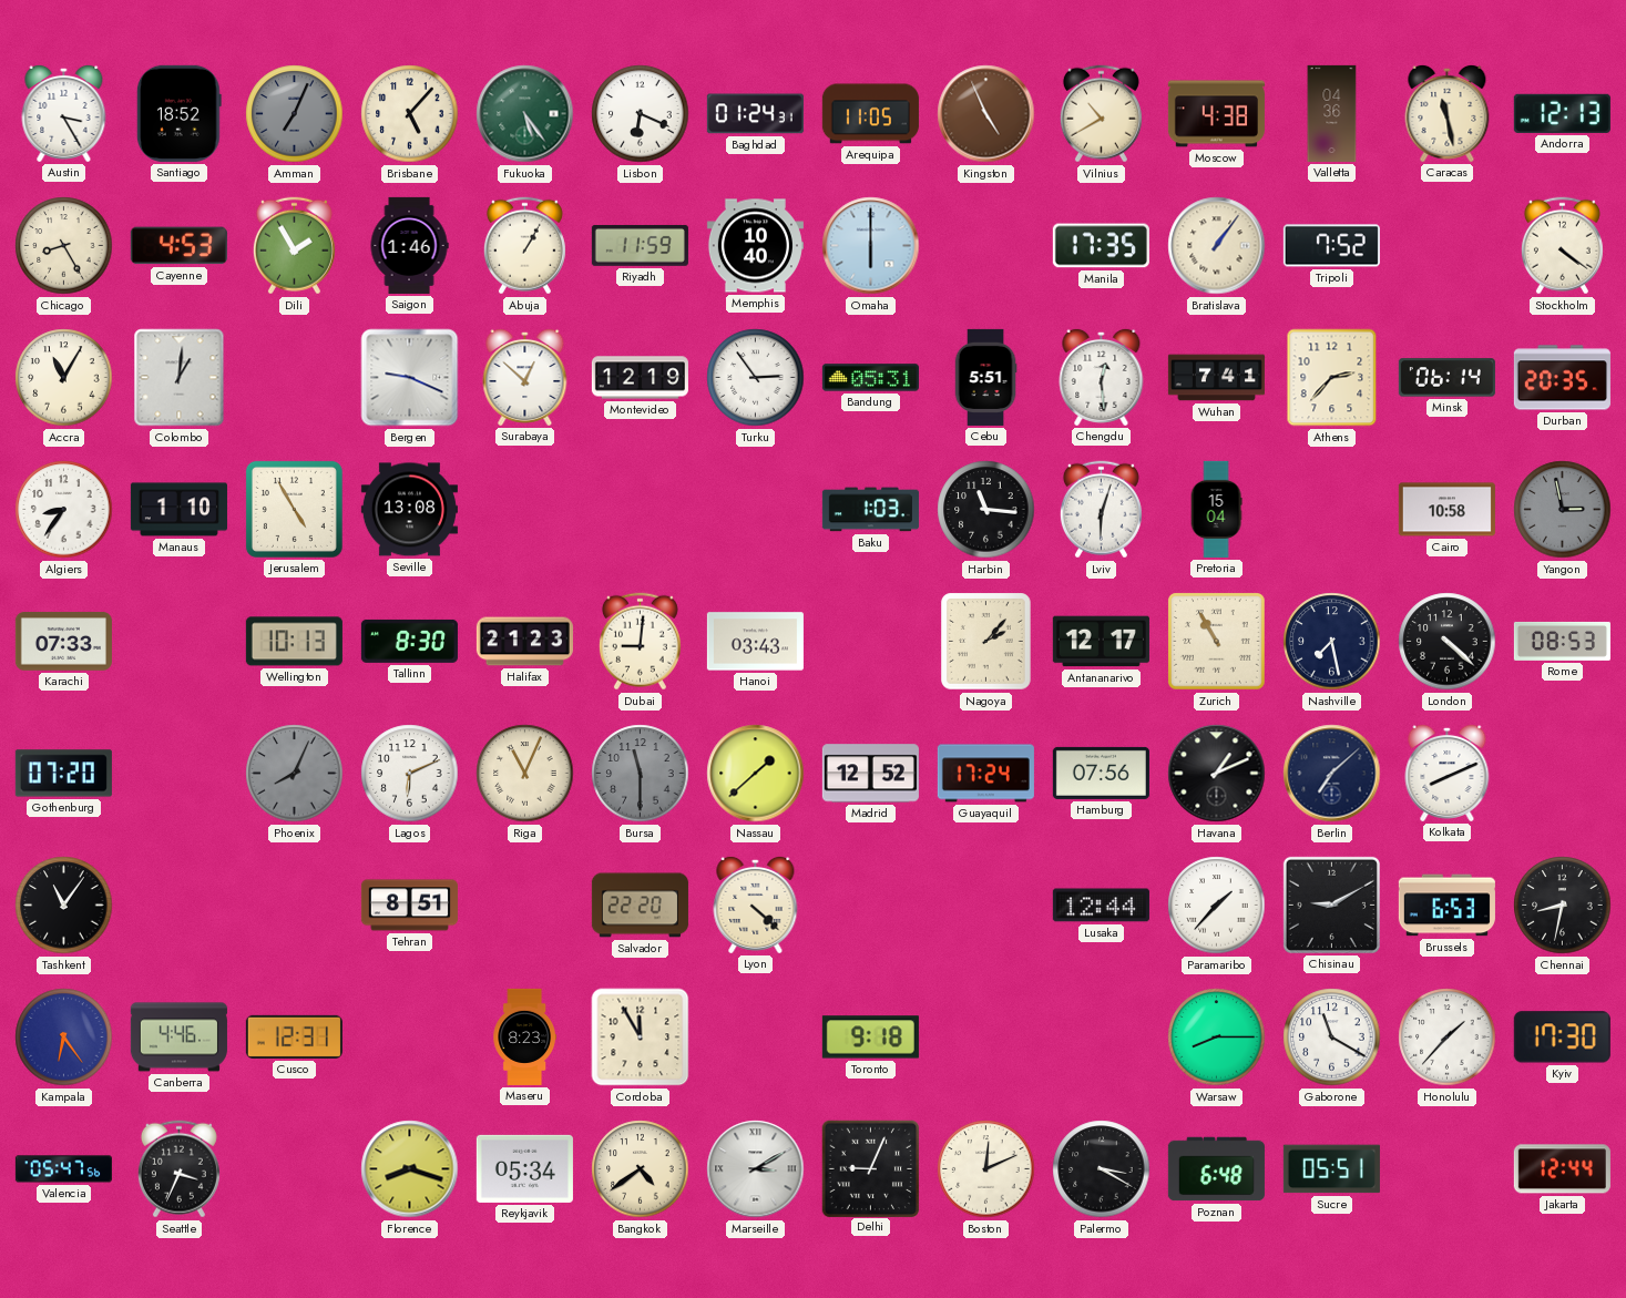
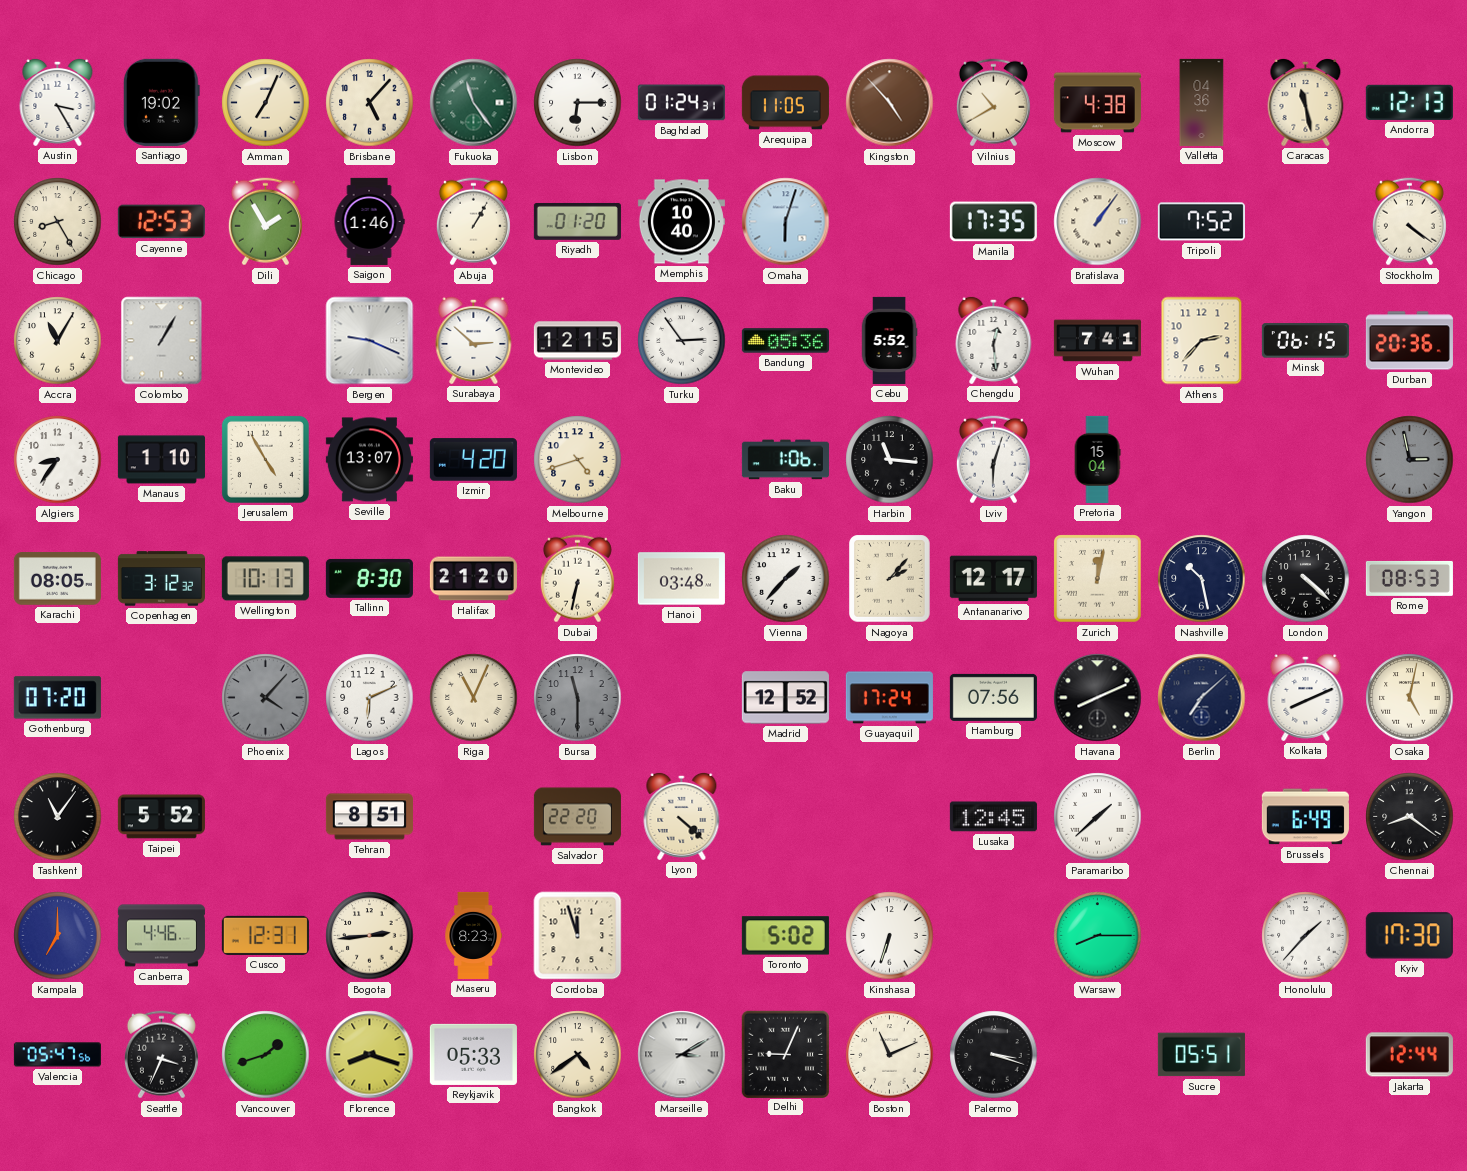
Santiago: 18:52 -> 19:02
Amman dial: grey -> cream
Fukuoka: 5:24 -> 11:24
Lisbon: 6:19 -> 6:15
Kingston: 4:56 -> 4:53
Cayenne: 4:53 -> 12:53
Riyadh: 11:59 -> 01:20
Omaha: 6:00 -> 6:03
Colombo: 1:01 -> 1:05
Surabaya: 12:52 -> 2:52
Montevideo: 12:19 -> 12:15
Bandung: 05:31 -> 05:36
Cebu: 5:51 -> 5:52
Minsk: 06:14 -> 06:15
Durban: 20:35 -> 20:36
Seville: 13:08 -> 13:07
Izmir: none -> 4:20
Melbourne: none -> 4:42
Baku: 1:03 -> 1:06
Cairo: 10:58 -> none
Karachi: 07:33 -> 08:05
Copenhagen: none -> 3:12
Halifax: 21:23 -> 21:20
Dubai: 9:01 -> 6:32
Hanoi: 03:43 -> 03:48
Vienna: none -> 1:37
Zurich: 10:55 -> 12:02
Nashville: 7:28 -> 10:28
Phoenix: 8:04 -> 4:07
Nassau: 1:38 -> none
Havana: 1:11 -> 8:11
Osaka: none -> 5:02
Taipei: none -> 5:52
Lusaka: 12:44 -> 12:45
Paramaribo: 1:37 -> 1:38
Chisinau: 9:10 -> none
Brussels: 6:53 -> 6:49
Chennai: 8:32 -> 8:21
Kampala: 6:24 -> 7:00
Bogota: none -> 2:44
Cordoba: 11:55 -> 11:57
Toronto: 9:18 -> 5:02
Kinshasa: none -> 6:33
Gaborone: 11:20 -> none
Vancouver: none -> 1:42
Reykjavik: 05:34 -> 05:33
Boston: 12:11 -> 11:11
Palermo: 3:20 -> 3:18
Poznan: 6:48 -> none
